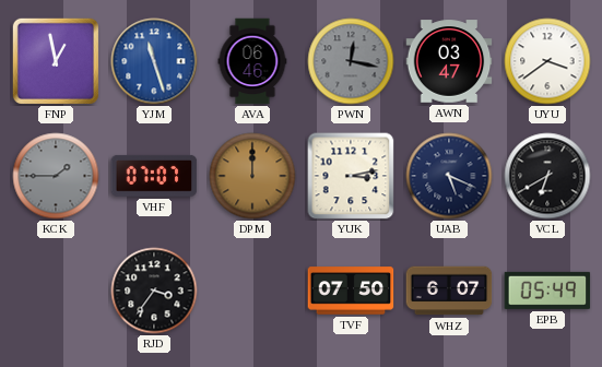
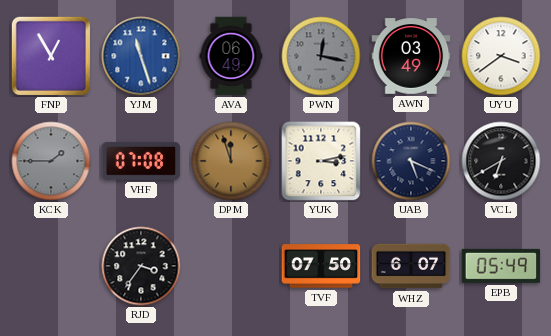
FNP: 12:58 -> 12:55
AVA: 06:46 -> 06:49
AWN: 03:47 -> 03:49
VHF: 07:07 -> 07:08
DPM: 12:00 -> 11:57
